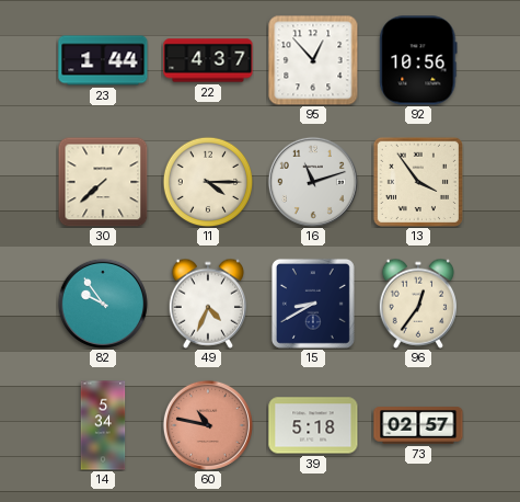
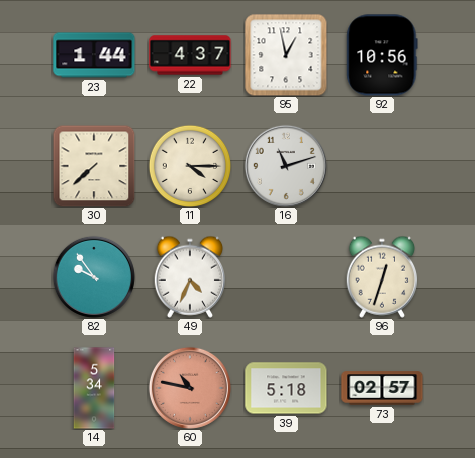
95: 12:53 -> 12:58
13: 3:54 -> none
15: 8:40 -> none
96: 12:36 -> 12:33
